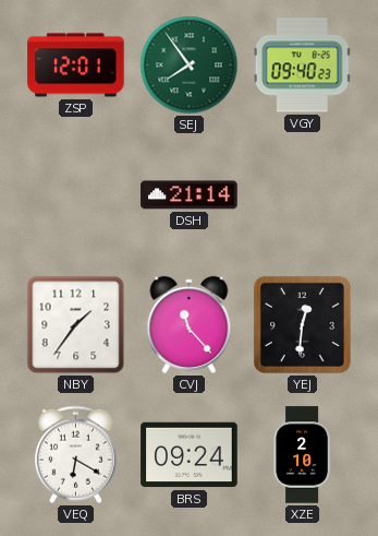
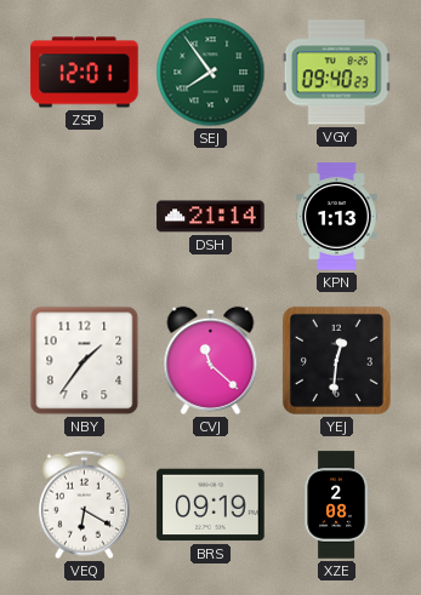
KPN: none -> 1:13
CVJ: 11:23 -> 11:22
BRS: 09:24 -> 09:19
XZE: 2:10 -> 2:08
